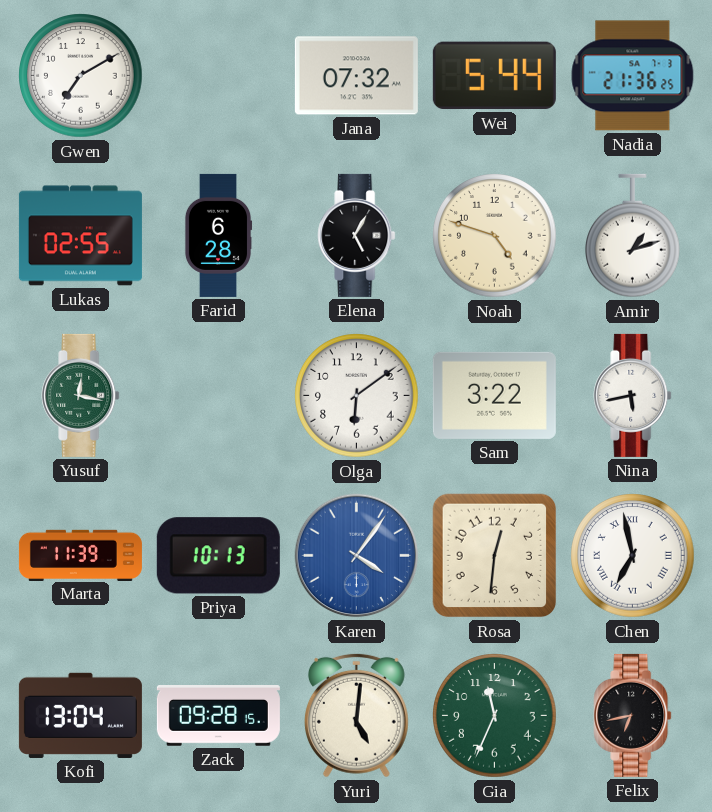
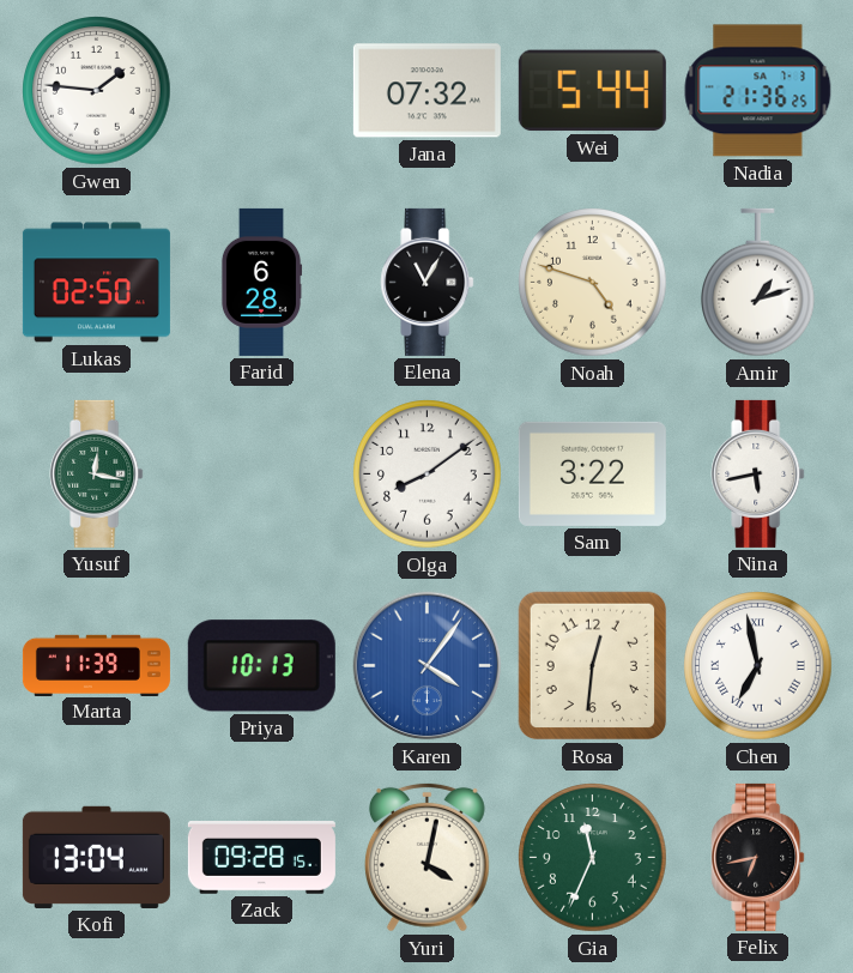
Gwen: 7:10 -> 1:46
Lukas: 02:55 -> 02:50
Elena: 5:05 -> 11:05
Olga: 6:09 -> 8:09
Yuri: 5:01 -> 4:02
